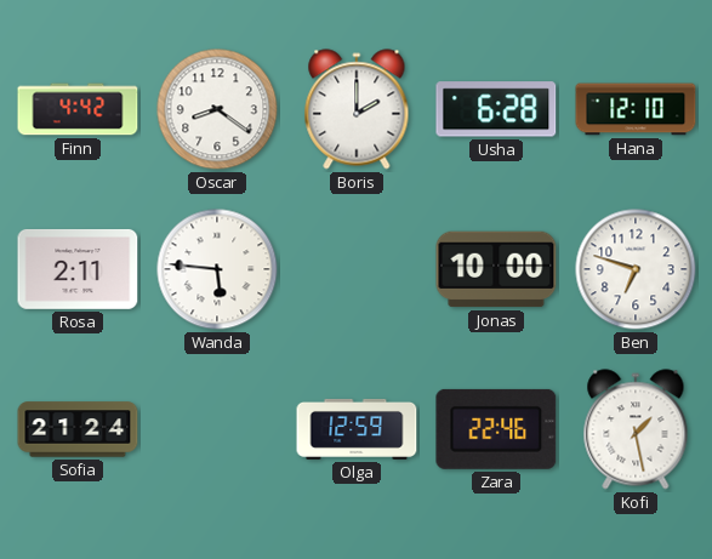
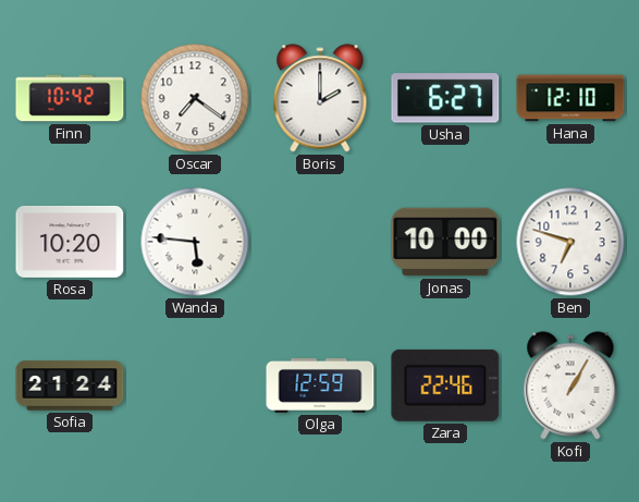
Finn: 4:42 -> 10:42
Oscar: 8:21 -> 7:21
Usha: 6:28 -> 6:27
Rosa: 2:11 -> 10:20
Kofi: 1:28 -> 1:05
